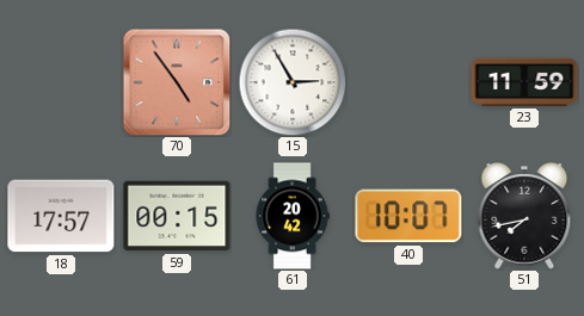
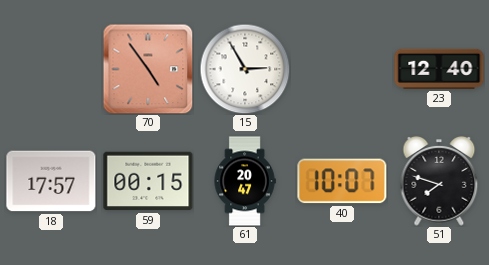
23: 11:59 -> 12:40
61: 20:42 -> 20:47
51: 7:43 -> 7:48
